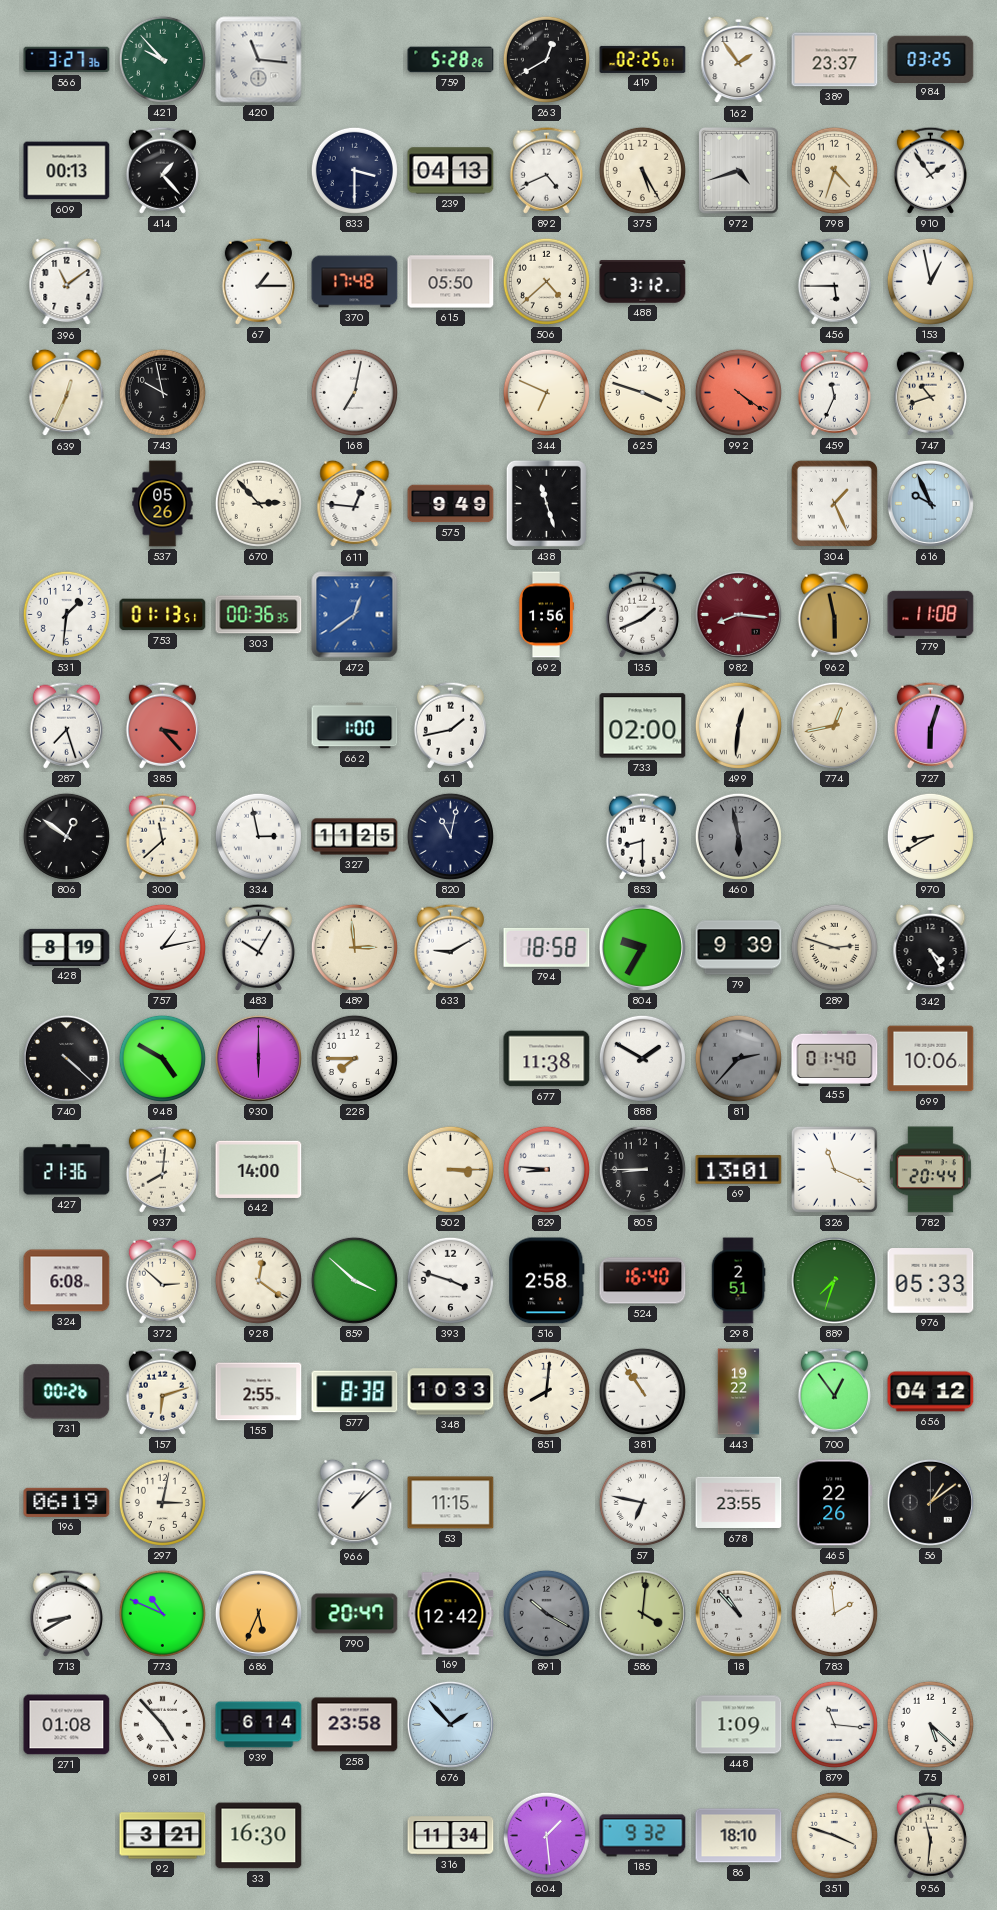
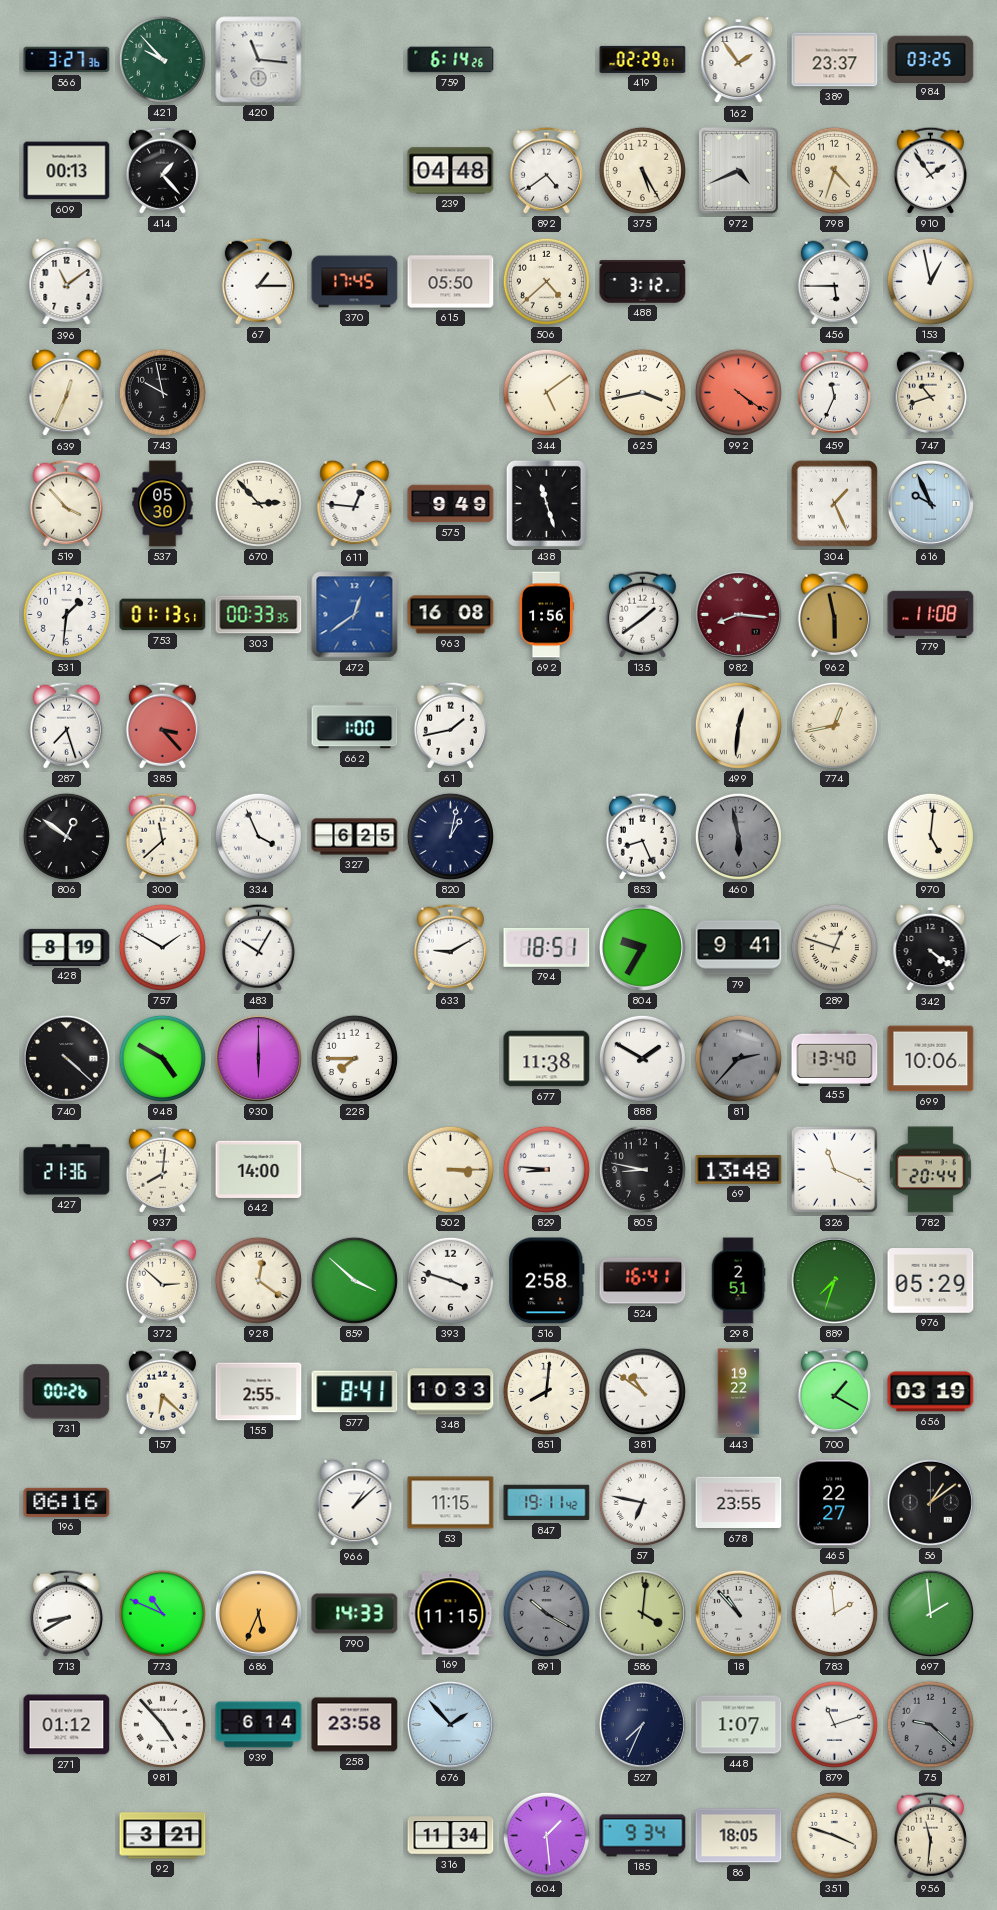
759: 5:28 -> 6:14
263: 12:40 -> none
419: 02:25 -> 02:29
833: 3:30 -> none
239: 04:13 -> 04:48
892: 4:41 -> 4:39
972: 4:42 -> 4:41
370: 17:48 -> 17:45
168: 7:02 -> none
344: 6:49 -> 5:09
625: 3:48 -> 3:43
519: none -> 3:53
537: 05:26 -> 05:30
303: 00:36 -> 00:33
963: none -> 16:08
135: 1:41 -> 1:39
733: 02:00 -> none
727: 6:03 -> none
334: 2:58 -> 3:56
327: 11:25 -> 6:25
820: 11:02 -> 1:02
853: 8:30 -> 8:26
970: 8:40 -> 5:01
757: 1:13 -> 1:50
489: 2:59 -> none
794: 18:58 -> 18:51
79: 9:39 -> 9:41
289: 2:48 -> 12:48
342: 4:25 -> 4:21
455: 01:40 -> 13:40
805: 8:45 -> 8:47
69: 13:01 -> 13:48
324: 6:08 -> none
524: 16:40 -> 16:41
976: 05:33 -> 05:29
157: 6:12 -> 6:22
577: 8:38 -> 8:41
381: 10:54 -> 10:51
700: 12:54 -> 1:20
656: 04:12 -> 03:19
196: 06:19 -> 06:16
297: 3:02 -> none
847: none -> 19:11
465: 22:26 -> 22:27
790: 20:47 -> 14:33
169: 12:42 -> 11:15
697: none -> 1:59
271: 01:08 -> 01:12
527: none -> 7:34
448: 1:09 -> 1:07
879: 11:16 -> 11:12
75: 5:22 -> 9:22
75 dial: white -> grey
33: 16:30 -> none
185: 9:32 -> 9:34
86: 18:10 -> 18:05
